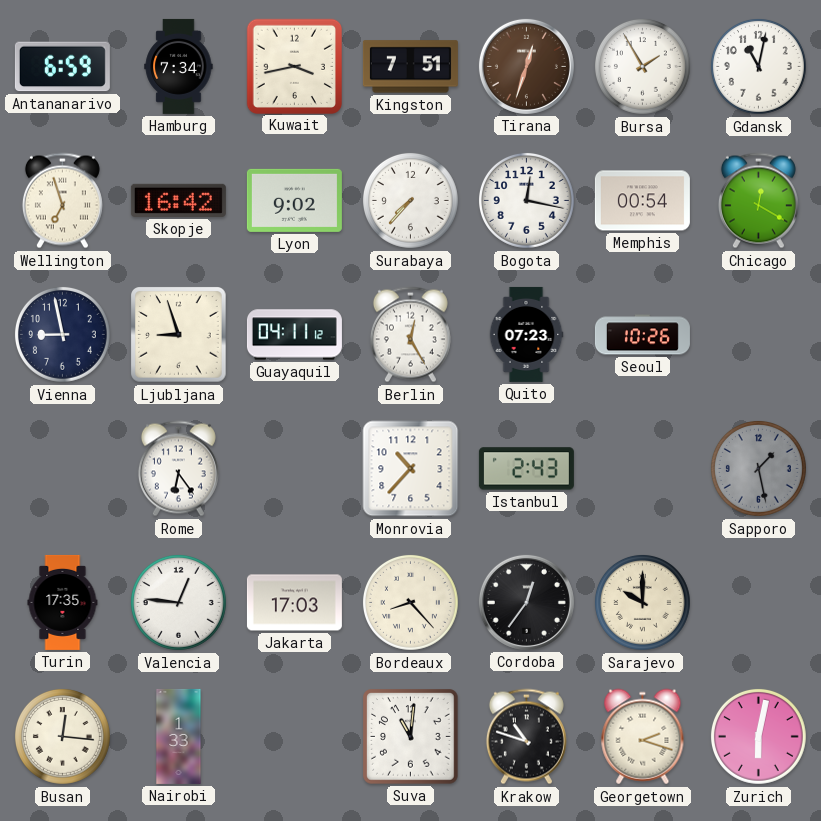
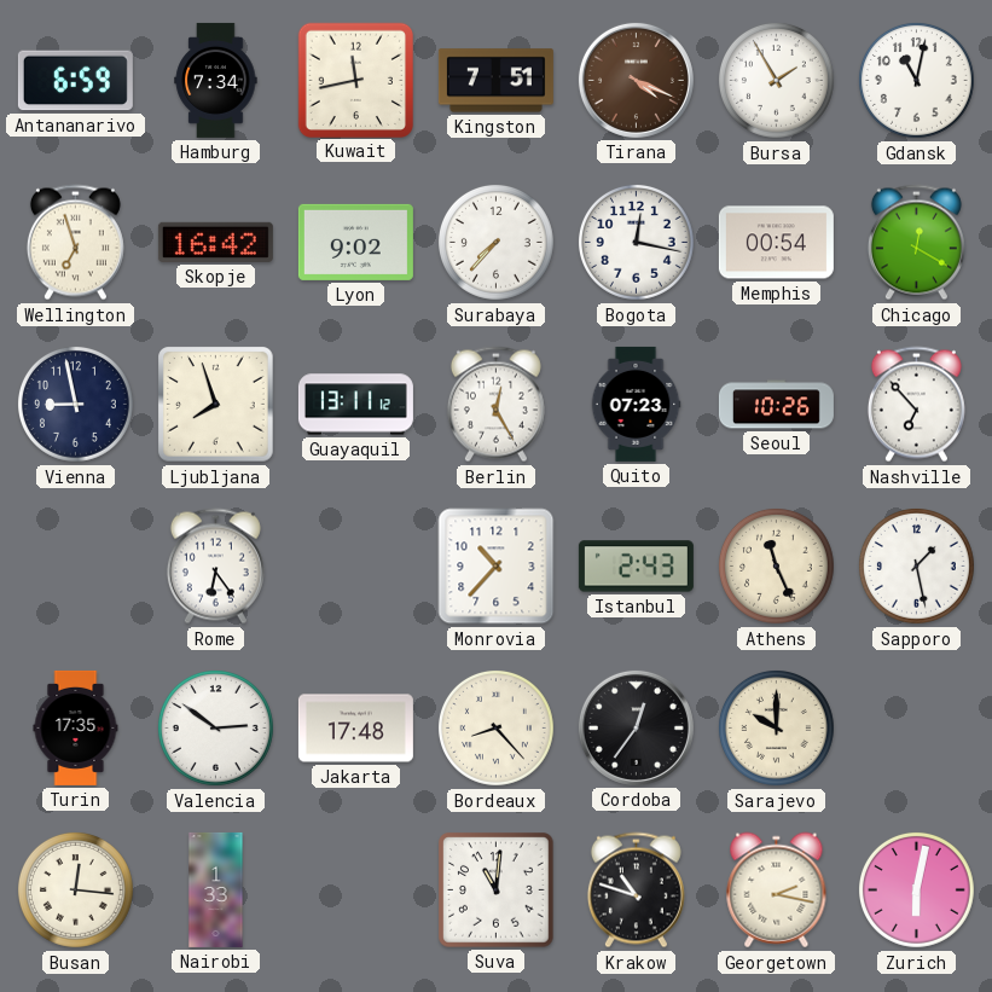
Kuwait: 3:43 -> 11:43
Tirana: 12:33 -> 4:19
Ljubljana: 8:57 -> 7:57
Guayaquil: 04:11 -> 13:11
Nashville: none -> 6:53
Athens: none -> 11:26
Sapporo dial: grey -> white
Valencia: 12:46 -> 2:51
Jakarta: 17:03 -> 17:48
Georgetown: 2:18 -> 2:17
